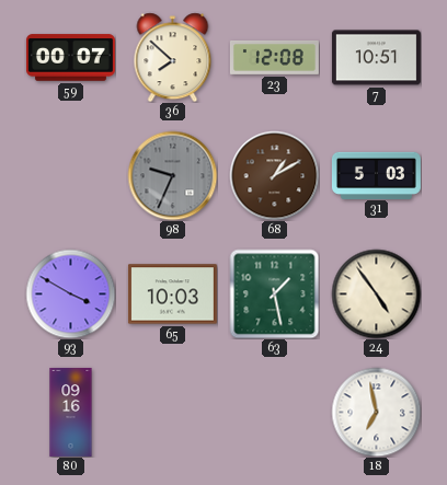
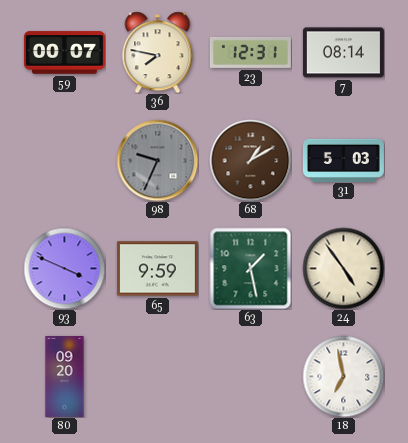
36: 7:52 -> 7:47
23: 12:08 -> 12:31
7: 10:51 -> 08:14
93: 3:50 -> 3:49
65: 10:03 -> 9:59
80: 09:16 -> 09:20
